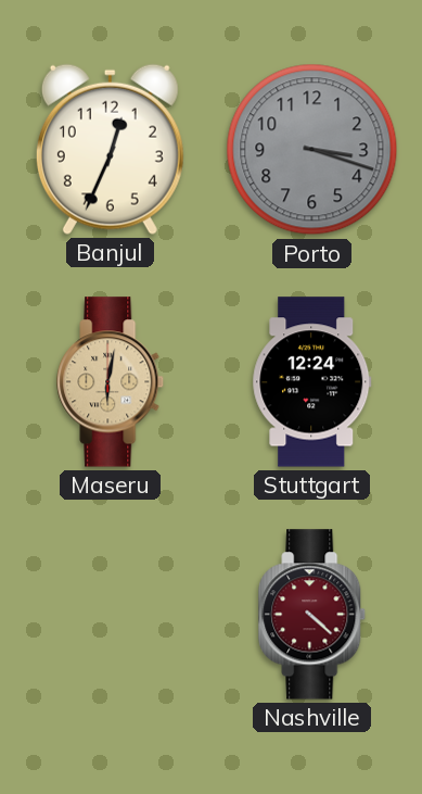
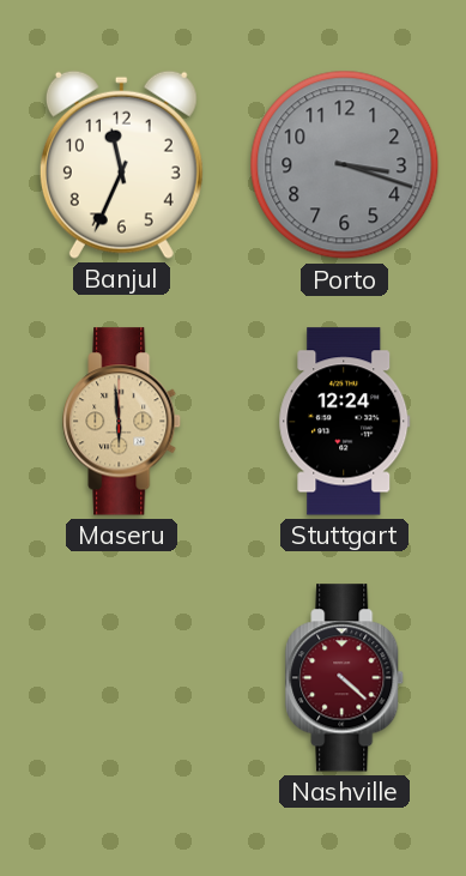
Banjul: 12:34 -> 11:34
Maseru: 6:02 -> 5:59
